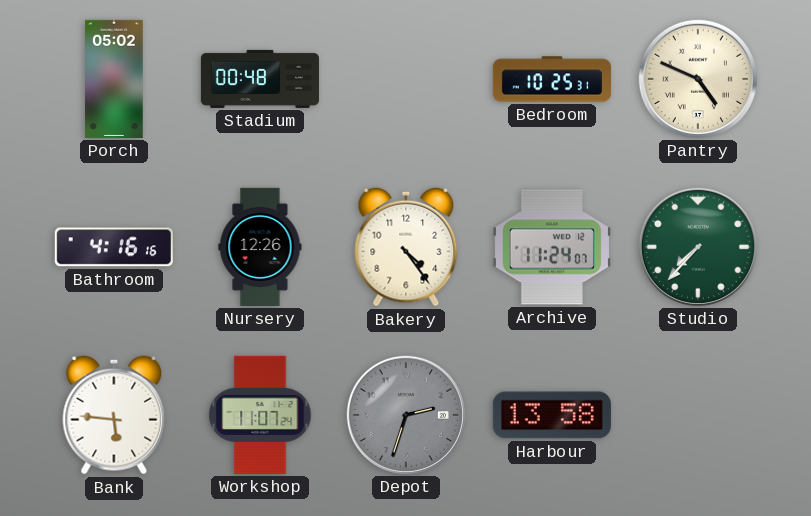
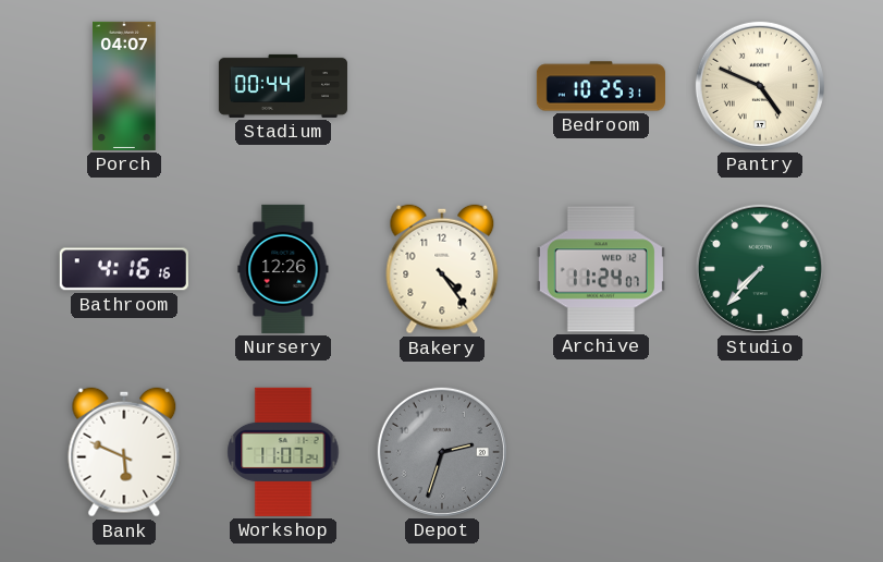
Porch: 05:02 -> 04:07
Stadium: 00:48 -> 00:44
Bank: 5:46 -> 5:49
Harbour: 13:58 -> none
